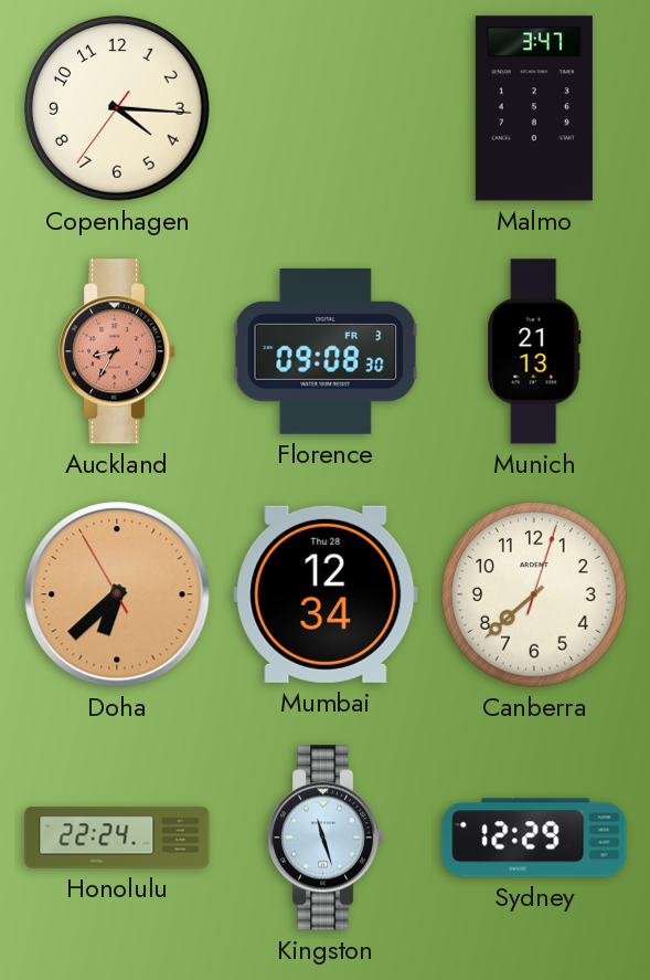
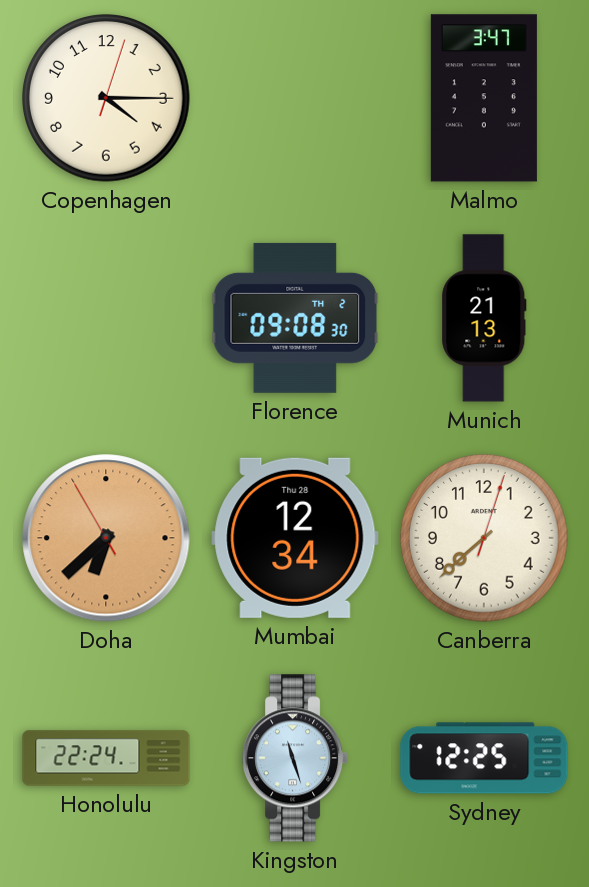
Copenhagen: 4:15:36 -> 4:15:03
Auckland: 8:35 -> none
Florence date: FR 3 -> TH 2
Sydney: 12:29 -> 12:25
